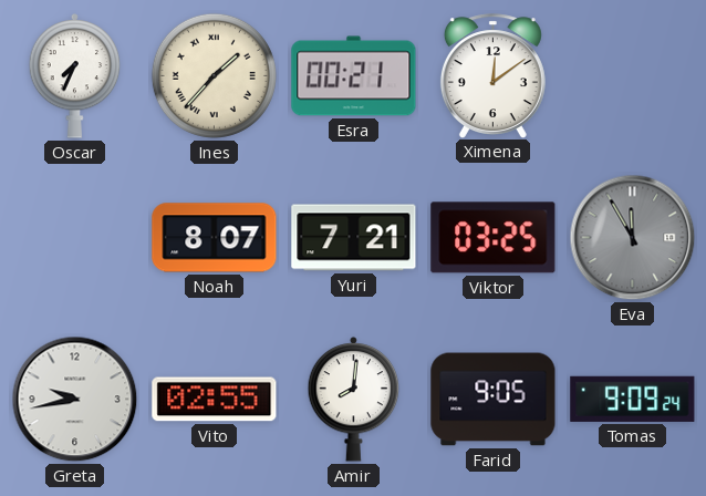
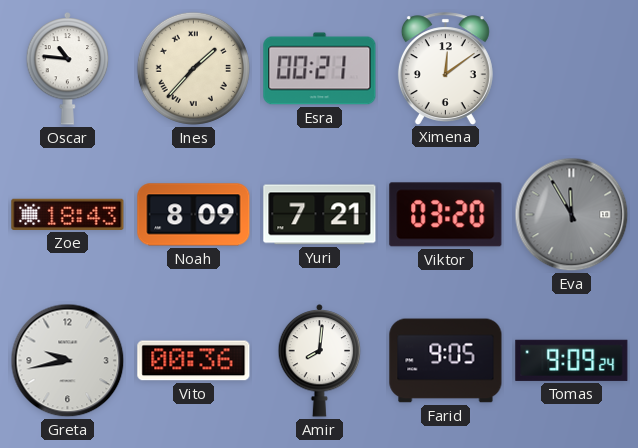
Oscar: 7:34 -> 10:46
Zoe: none -> 18:43
Noah: 8:07 -> 8:09
Viktor: 03:25 -> 03:20
Vito: 02:55 -> 00:36
